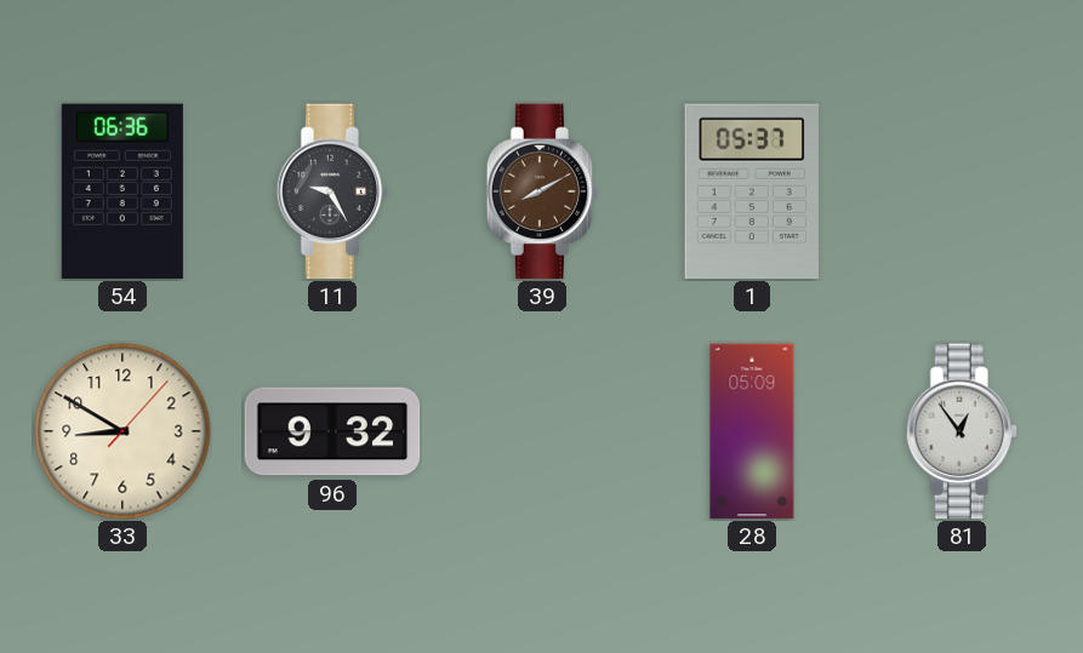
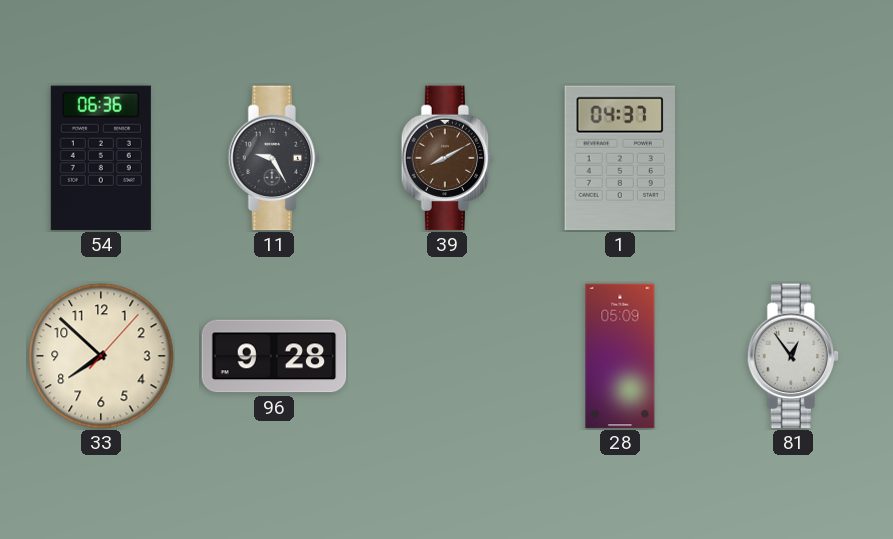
1: 05:37 -> 04:37
33: 8:50 -> 7:52
96: 9:32 -> 9:28
